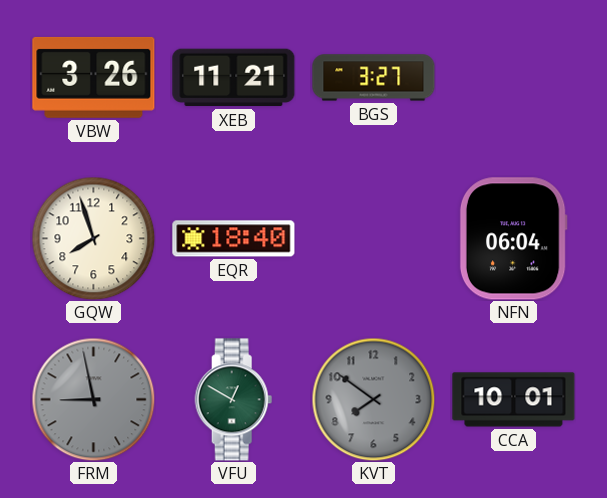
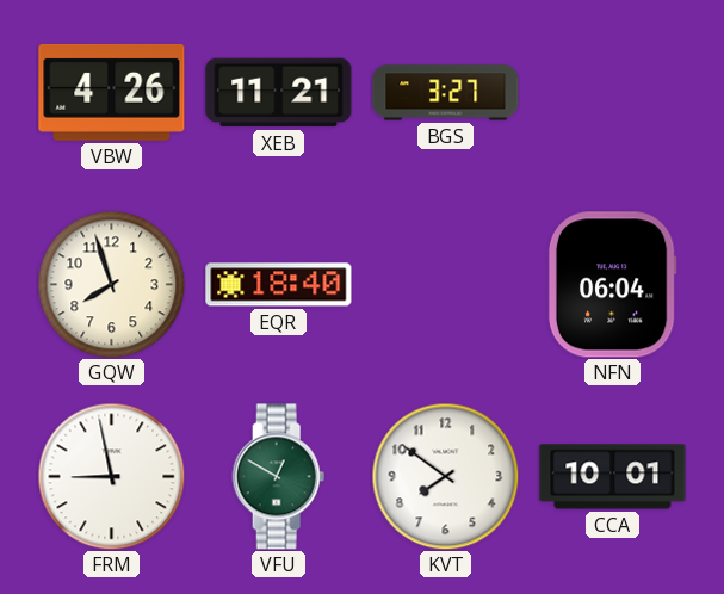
VBW: 3:26 -> 4:26
FRM dial: grey -> white
KVT dial: grey -> white
